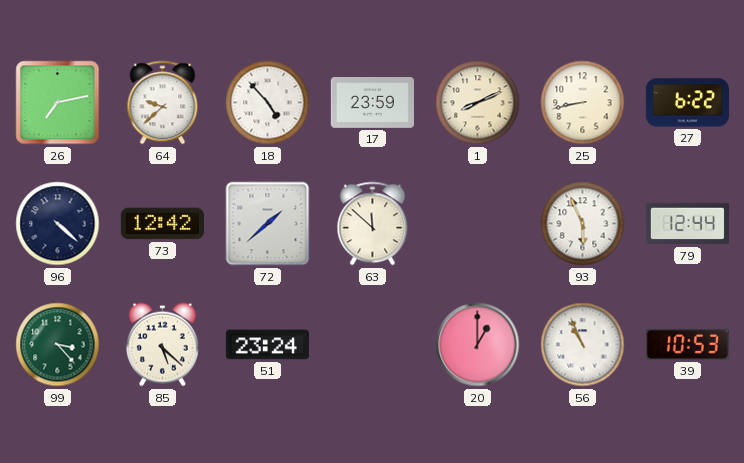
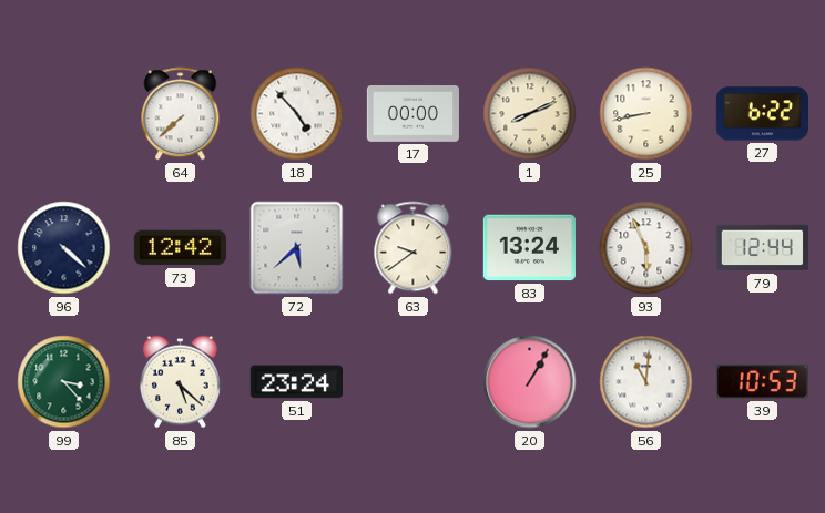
26: 7:13 -> none
64: 9:38 -> 7:38
17: 23:59 -> 00:00
72: 1:38 -> 5:38
63: 11:52 -> 9:39
83: none -> 13:24
20: 1:00 -> 1:05
56: 10:56 -> 11:01
